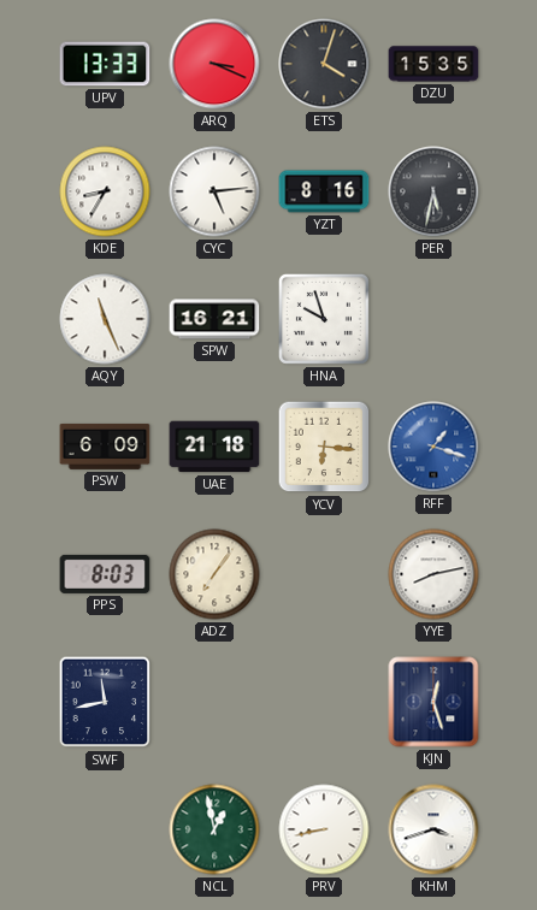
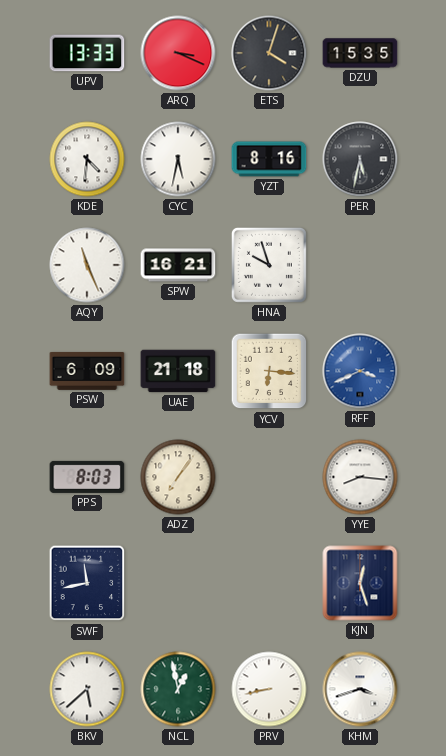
KDE: 8:35 -> 4:31
CYC: 5:14 -> 5:32
RFF: 1:18 -> 3:41
YYE: 8:13 -> 8:16
BKV: none -> 5:38
